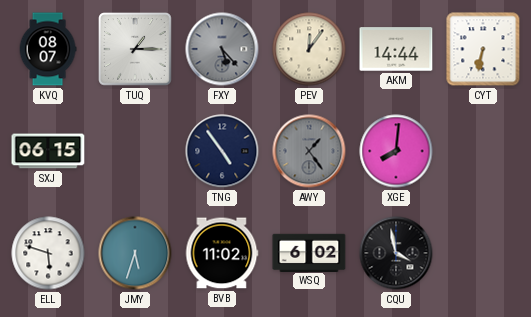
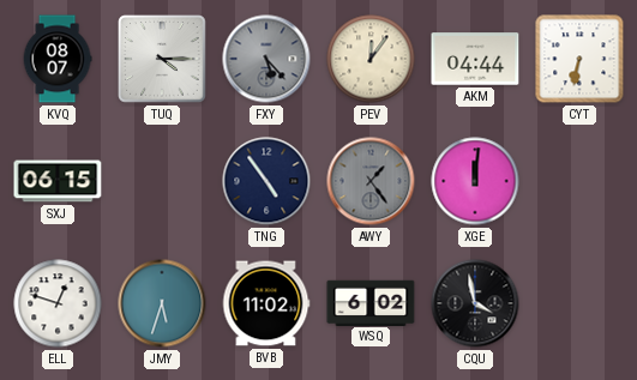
TUQ: 1:15 -> 4:15
AKM: 14:44 -> 04:44
XGE: 8:01 -> 12:01
ELL: 5:48 -> 12:48
